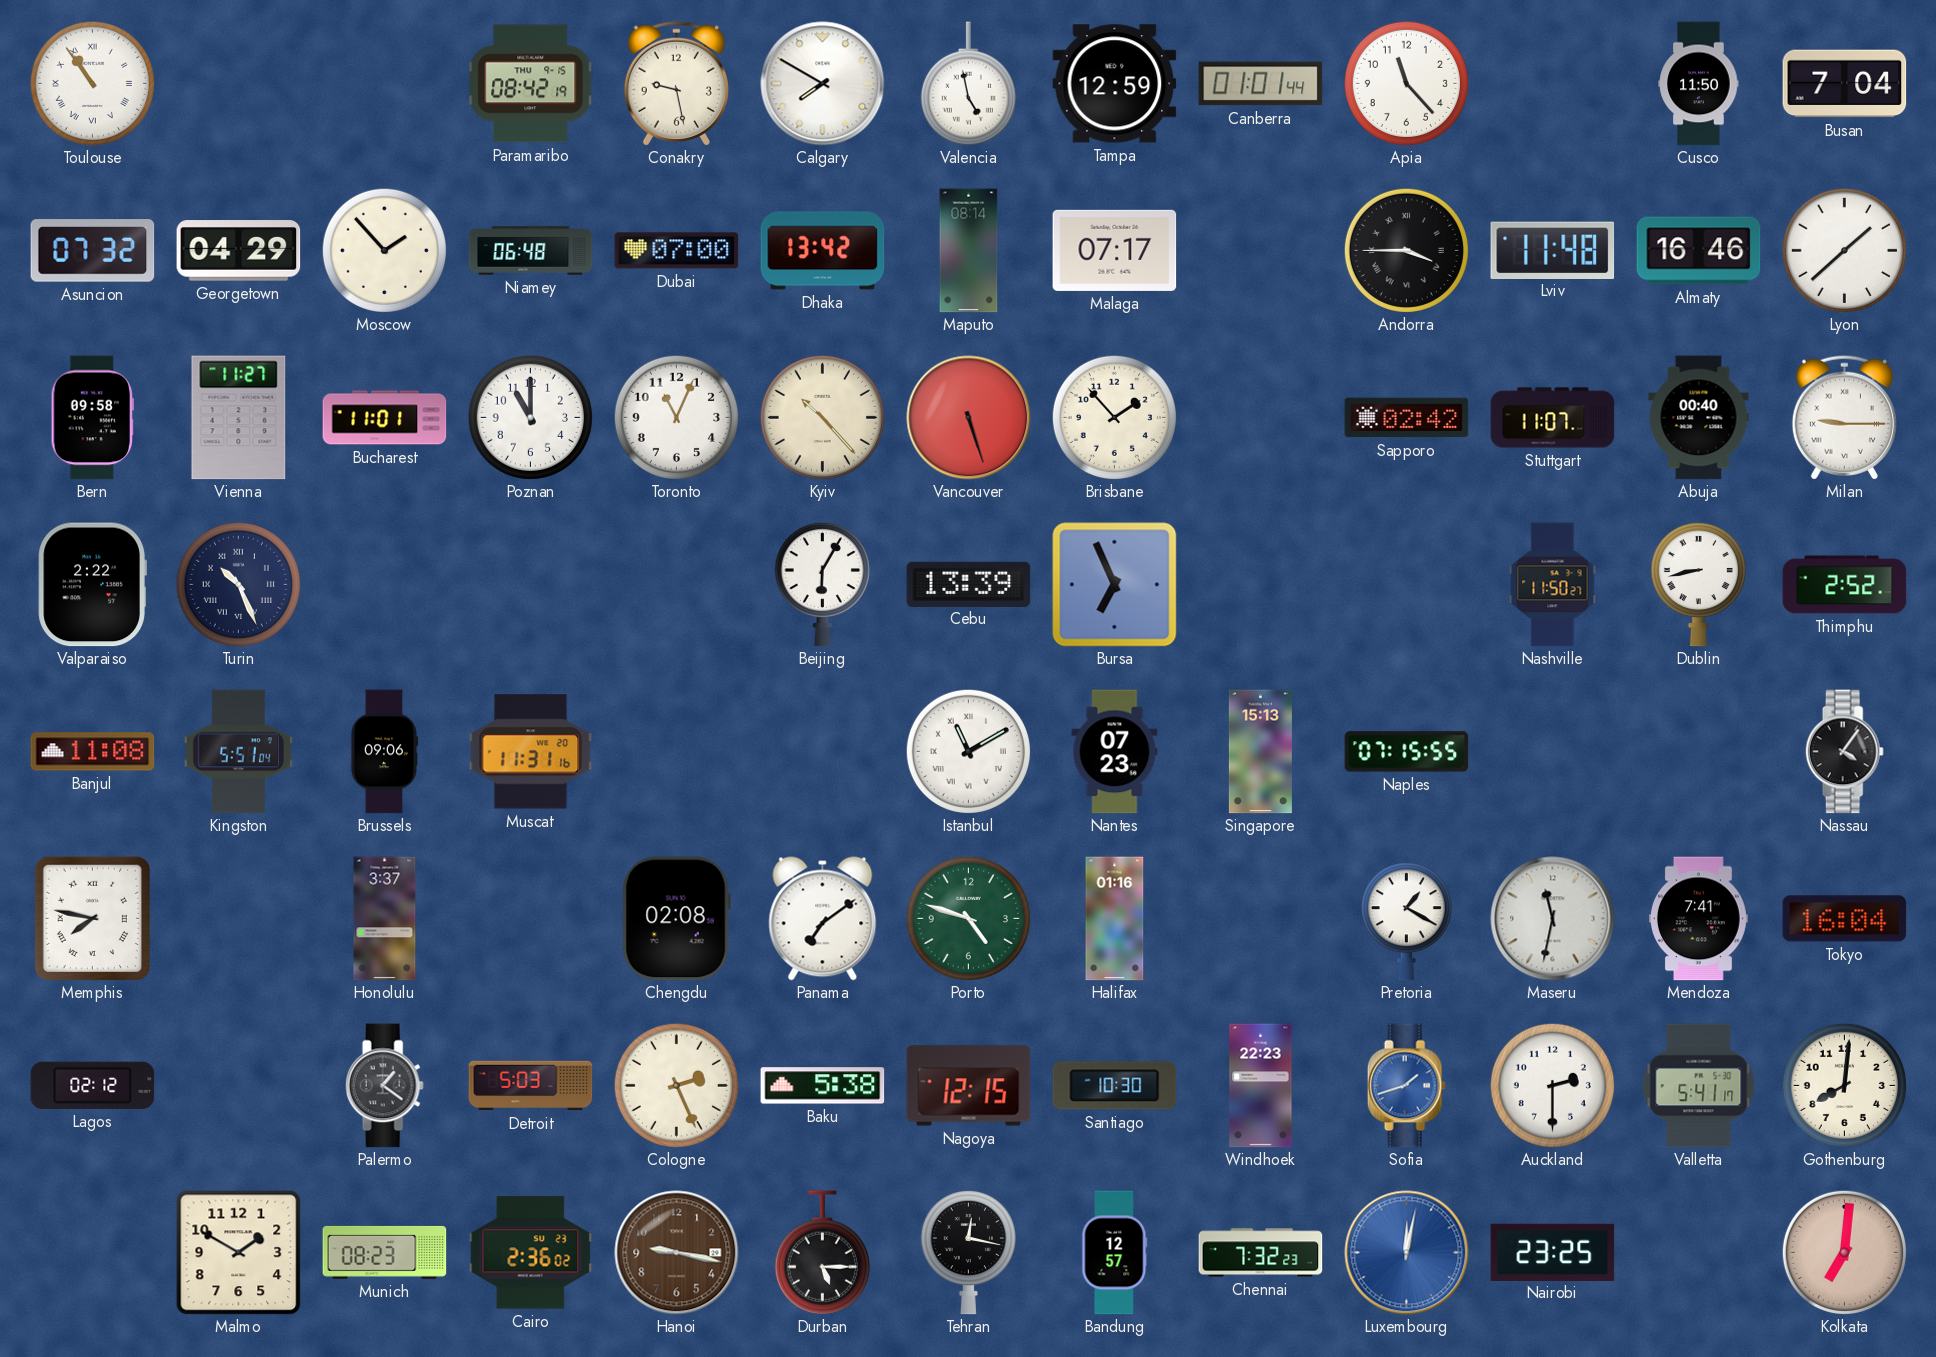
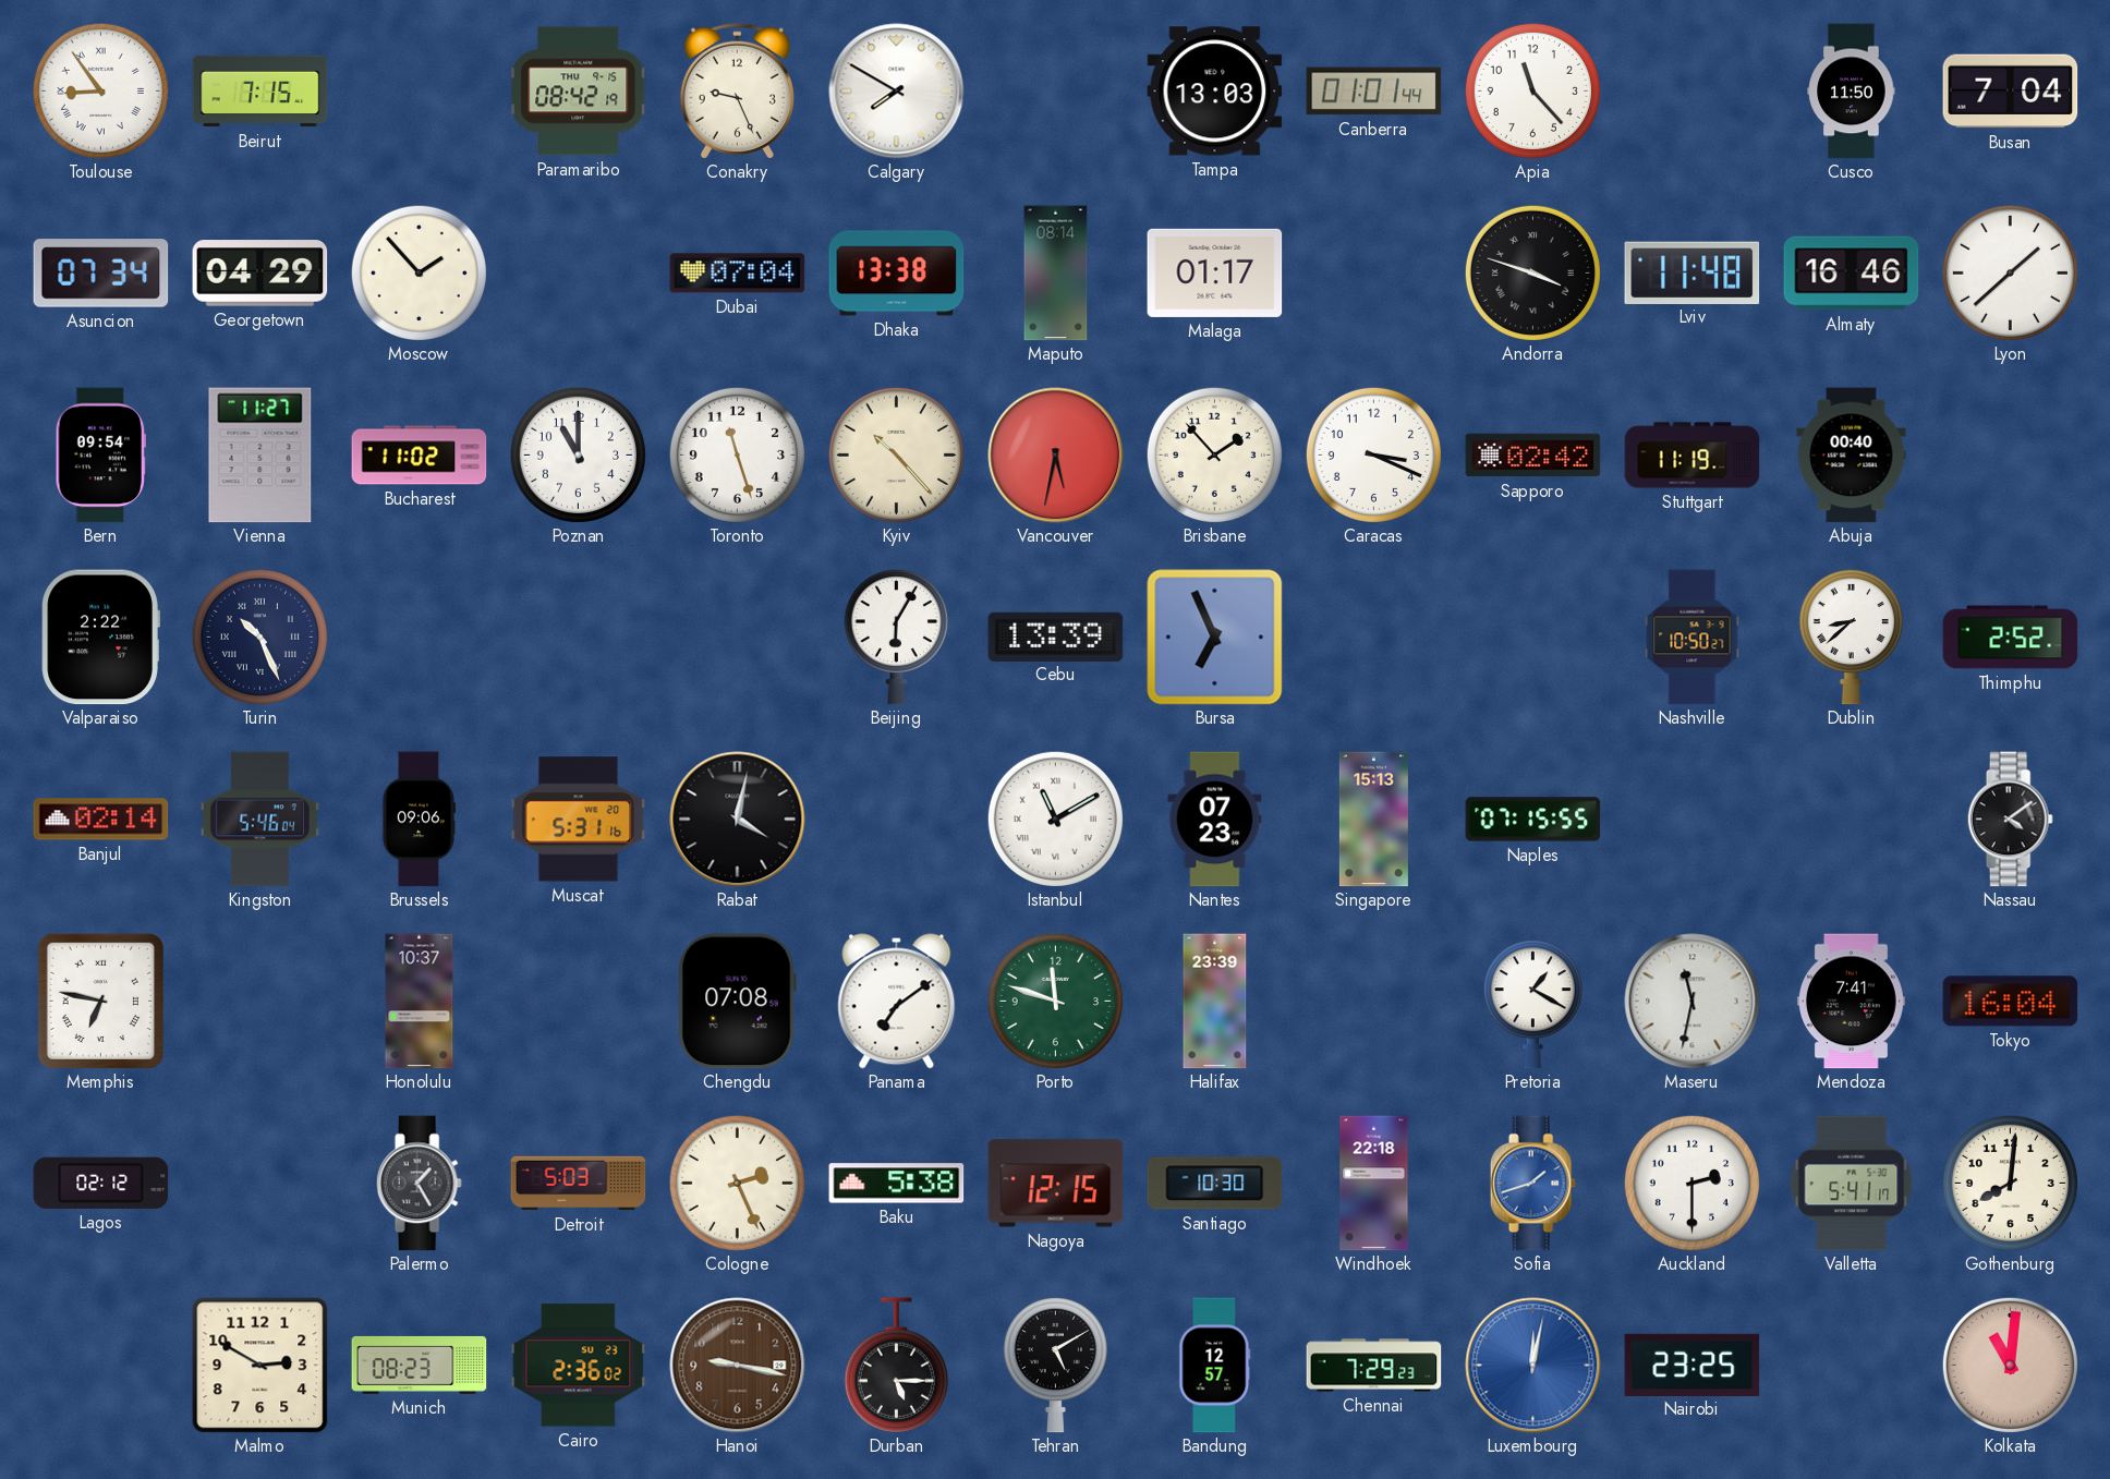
Toulouse: 10:54 -> 8:54
Beirut: none -> 7:15
Conakry: 9:28 -> 9:26
Valencia: 4:58 -> none
Tampa: 12:59 -> 13:03
Asuncion: 07:32 -> 07:34
Niamey: 06:48 -> none
Dubai: 07:00 -> 07:04
Dhaka: 13:42 -> 13:38
Malaga: 07:17 -> 01:17
Andorra: 3:45 -> 3:48
Bern: 09:58 -> 09:54
Bucharest: 11:01 -> 11:02
Toronto: 11:04 -> 11:27
Vancouver: 5:27 -> 5:32
Caracas: none -> 3:19
Stuttgart: 11:07 -> 11:19
Milan: 9:15 -> none
Nashville: 11:50 -> 10:50
Dublin: 8:43 -> 8:38
Banjul: 11:08 -> 02:14
Kingston: 5:51 -> 5:46
Muscat: 11:31 -> 5:31
Rabat: none -> 4:02
Nassau: 4:06 -> 4:09
Memphis: 7:47 -> 6:47
Honolulu: 3:37 -> 10:37
Chengdu: 02:08 -> 07:08
Porto: 4:48 -> 11:48
Halifax: 01:16 -> 23:39
Palermo: 1:21 -> 1:25
Windhoek: 22:23 -> 22:18
Malmo: 1:50 -> 2:50
Tehran: 12:17 -> 5:10
Chennai: 7:32 -> 7:29
Kolkata: 7:01 -> 11:01
